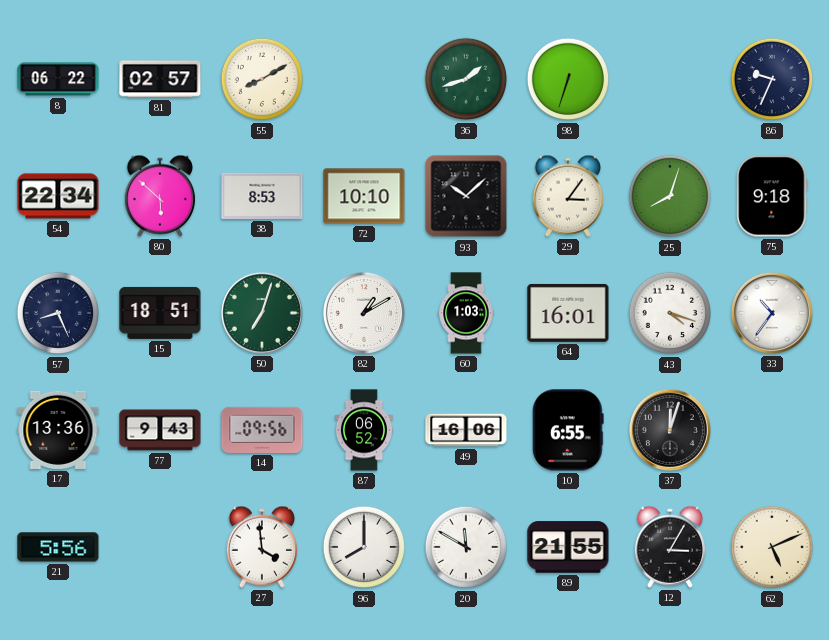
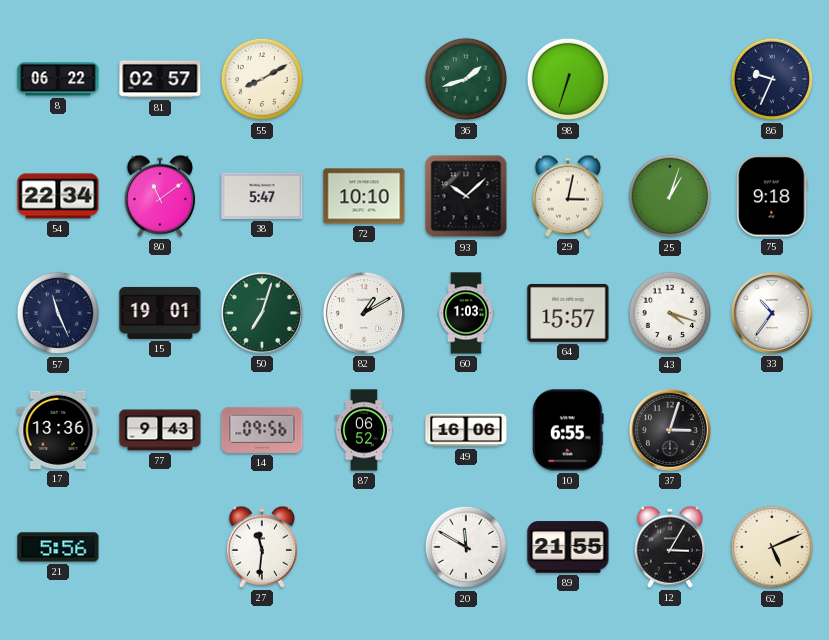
80: 5:52 -> 11:09
38: 8:53 -> 5:47
29: 3:06 -> 3:02
25: 8:03 -> 1:03
57: 8:26 -> 11:26
15: 18:51 -> 19:01
64: 16:01 -> 15:57
37: 12:03 -> 3:03
27: 3:59 -> 11:31
96: 8:00 -> none
